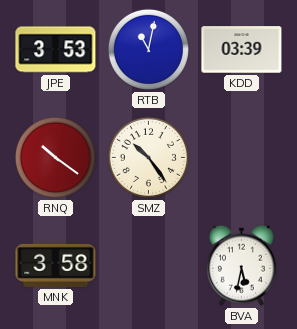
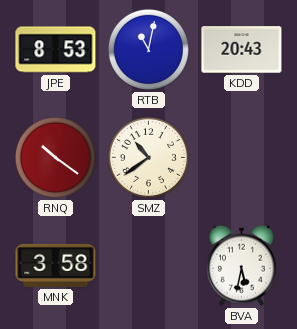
JPE: 3:53 -> 8:53
KDD: 03:39 -> 20:43
SMZ: 10:24 -> 10:39
